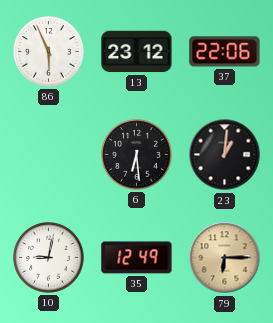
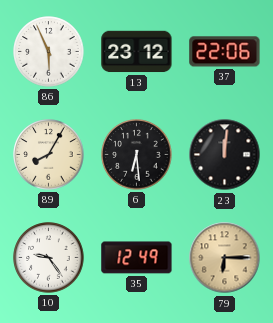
89: none -> 8:05
23: 1:01 -> 12:01
10: 9:02 -> 9:24
